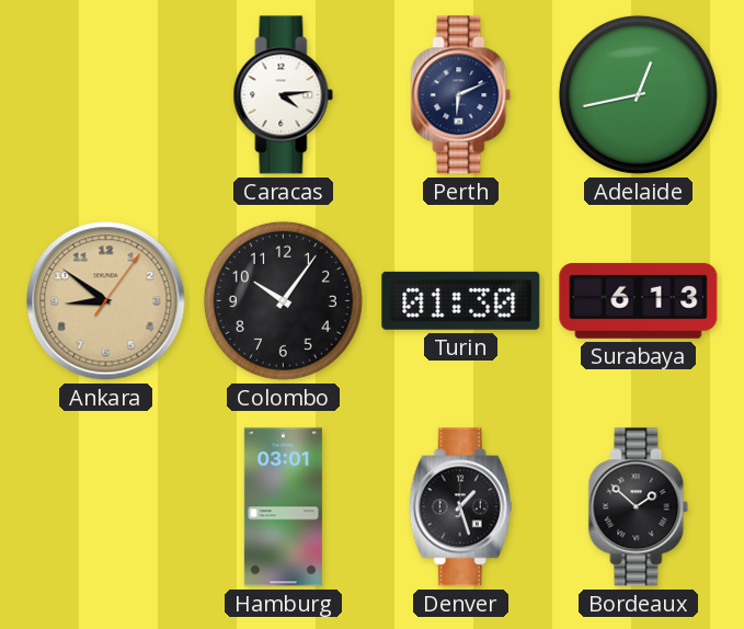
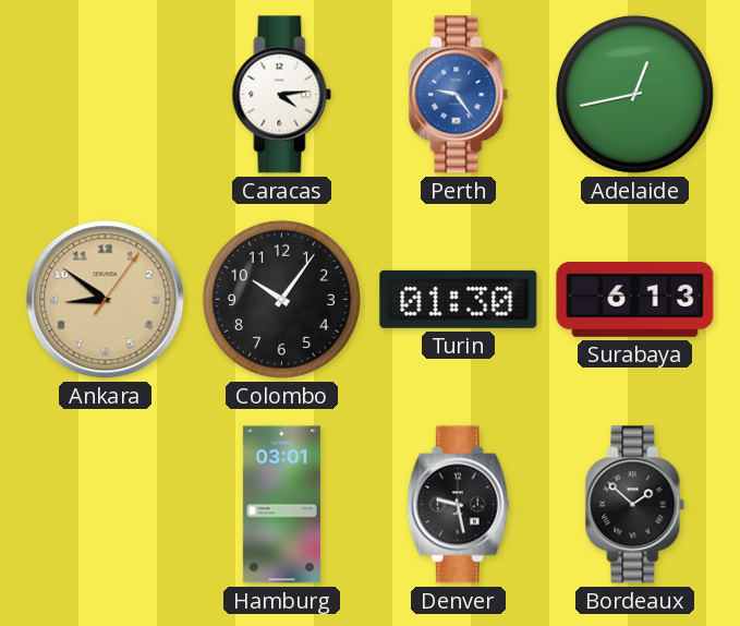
Perth: 6:11 -> 9:24
Perth dial: navy -> blue
Denver: 1:27 -> 9:28
